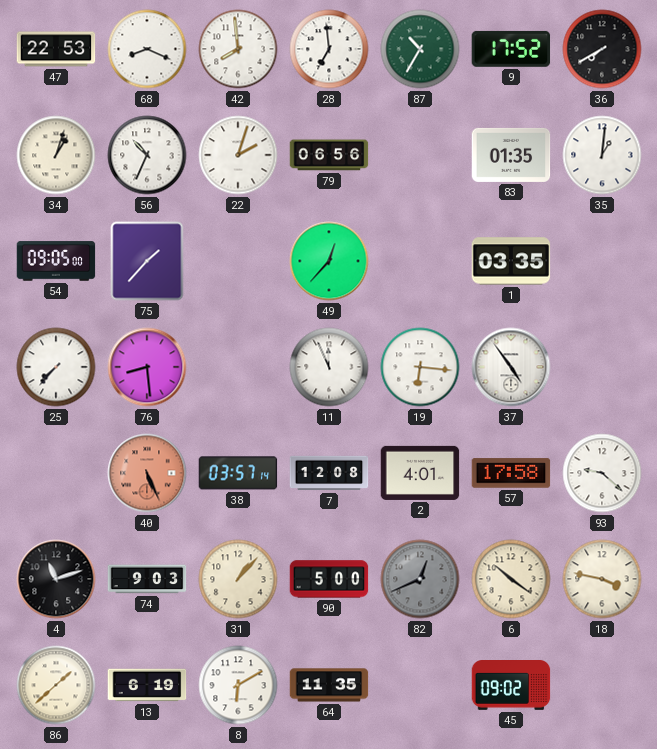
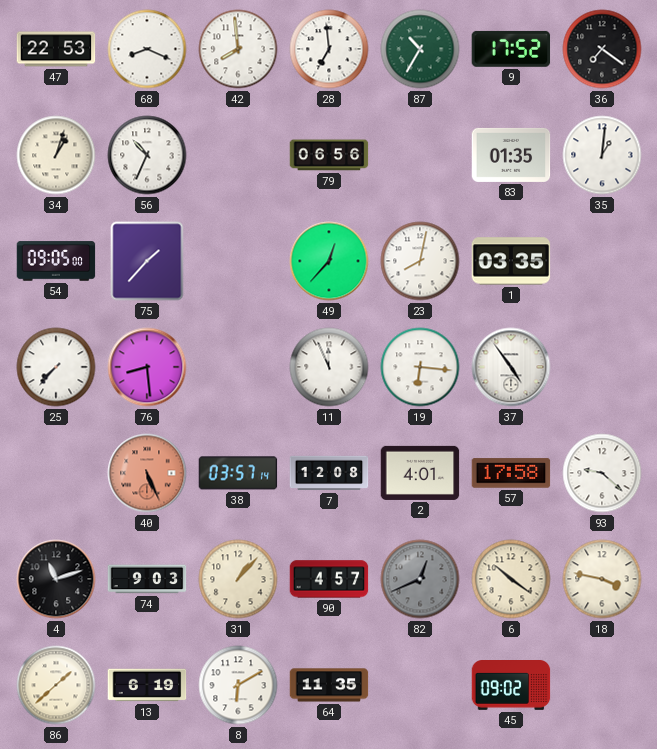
36: 7:40 -> 7:21
22: 2:03 -> none
23: none -> 8:02
90: 5:00 -> 4:57
